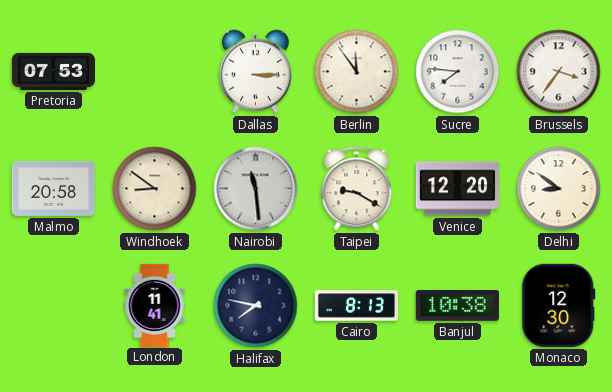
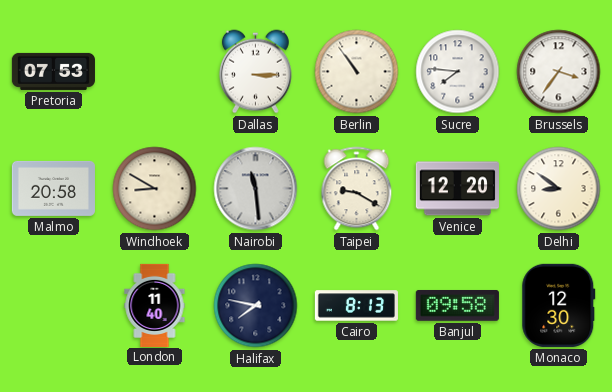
Berlin: 11:54 -> 10:54
Windhoek: 8:51 -> 8:50
London: 11:41 -> 11:40
Banjul: 10:38 -> 09:58
